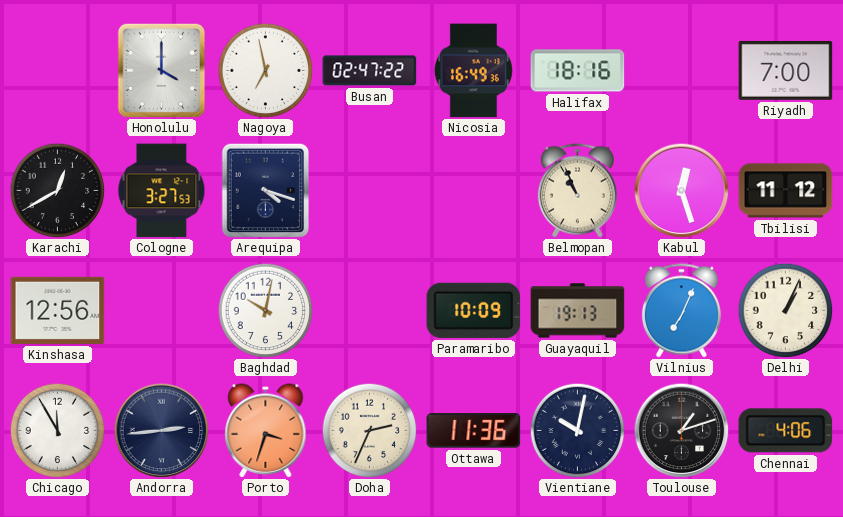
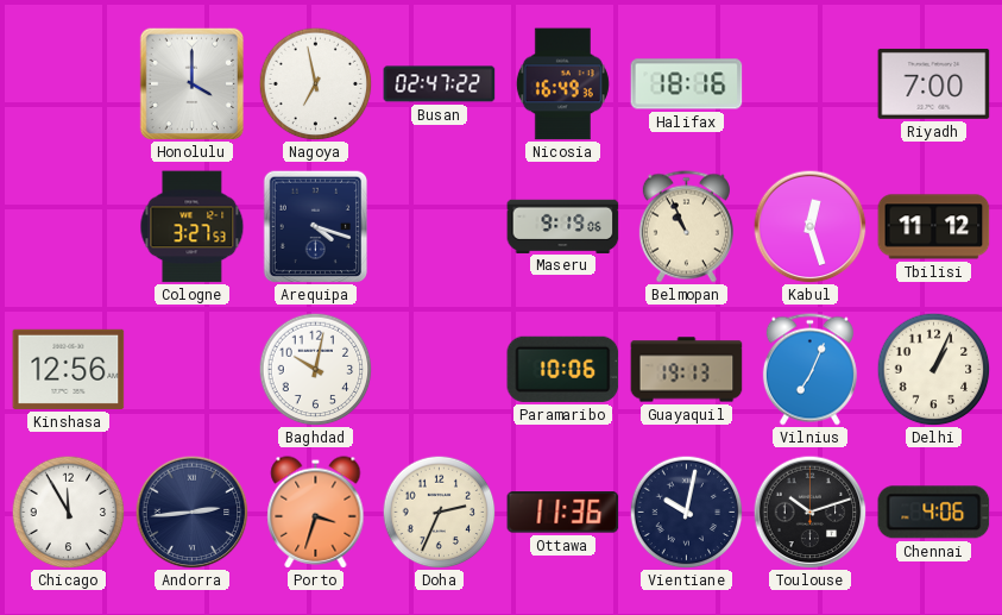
Karachi: 12:40 -> none
Maseru: none -> 9:19
Paramaribo: 10:09 -> 10:06
Toulouse: 1:12 -> 10:12
